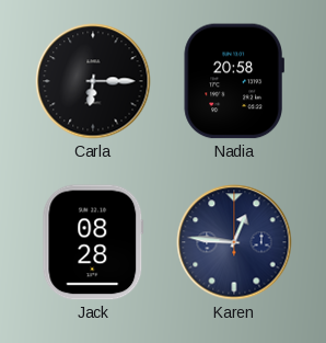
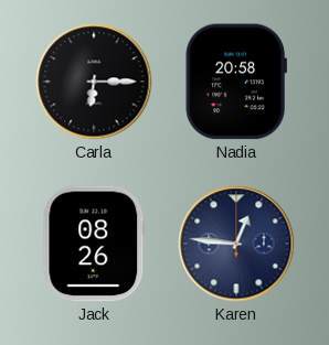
Jack: 08:28 -> 08:26
